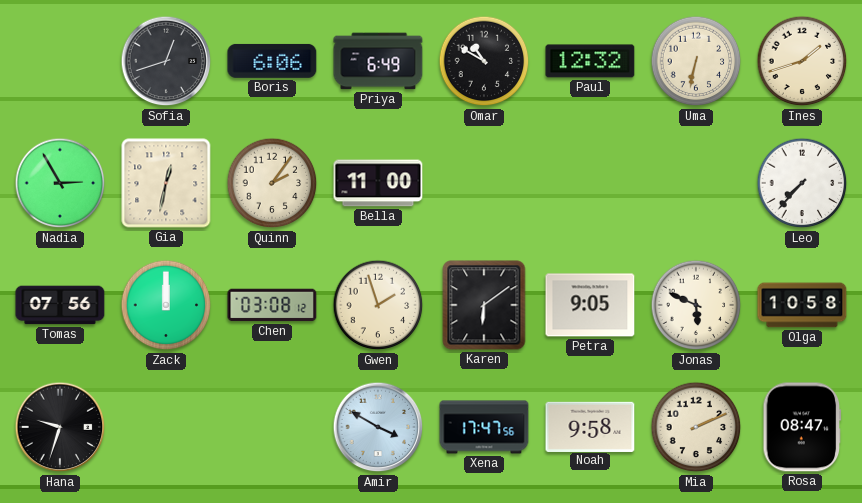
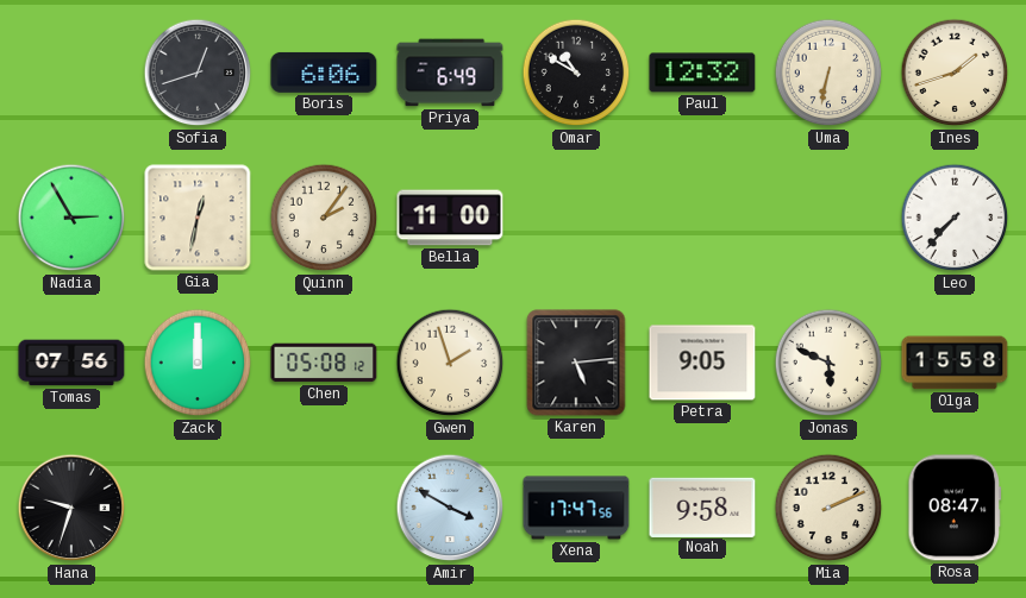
Chen: 03:08 -> 05:08
Karen: 6:09 -> 5:14
Olga: 10:58 -> 15:58
